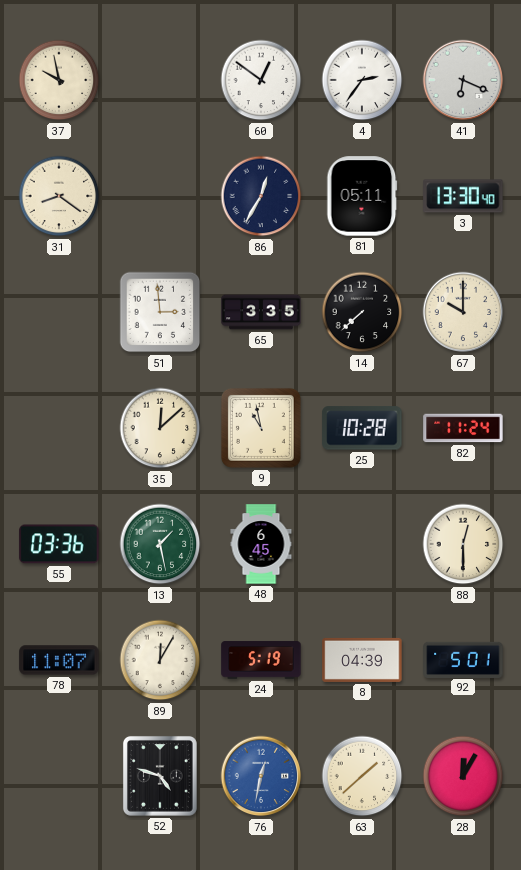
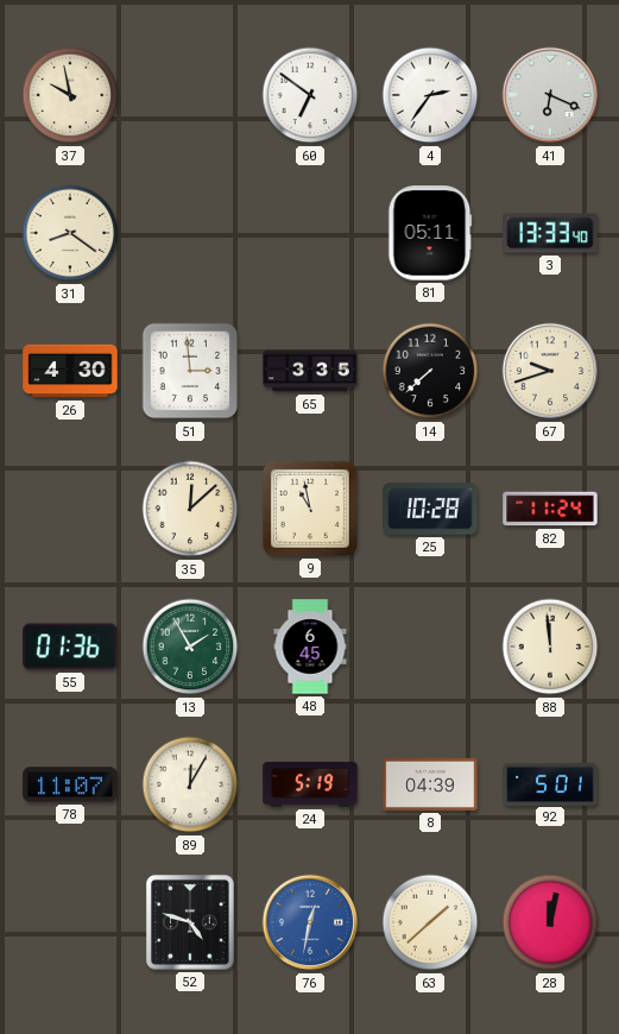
60: 12:51 -> 6:51
86: 12:35 -> none
3: 13:30 -> 13:33
26: none -> 4:30
67: 10:00 -> 9:42
55: 03:36 -> 01:36
13: 1:28 -> 1:55
88: 12:30 -> 11:59
28: 12:05 -> 12:02
